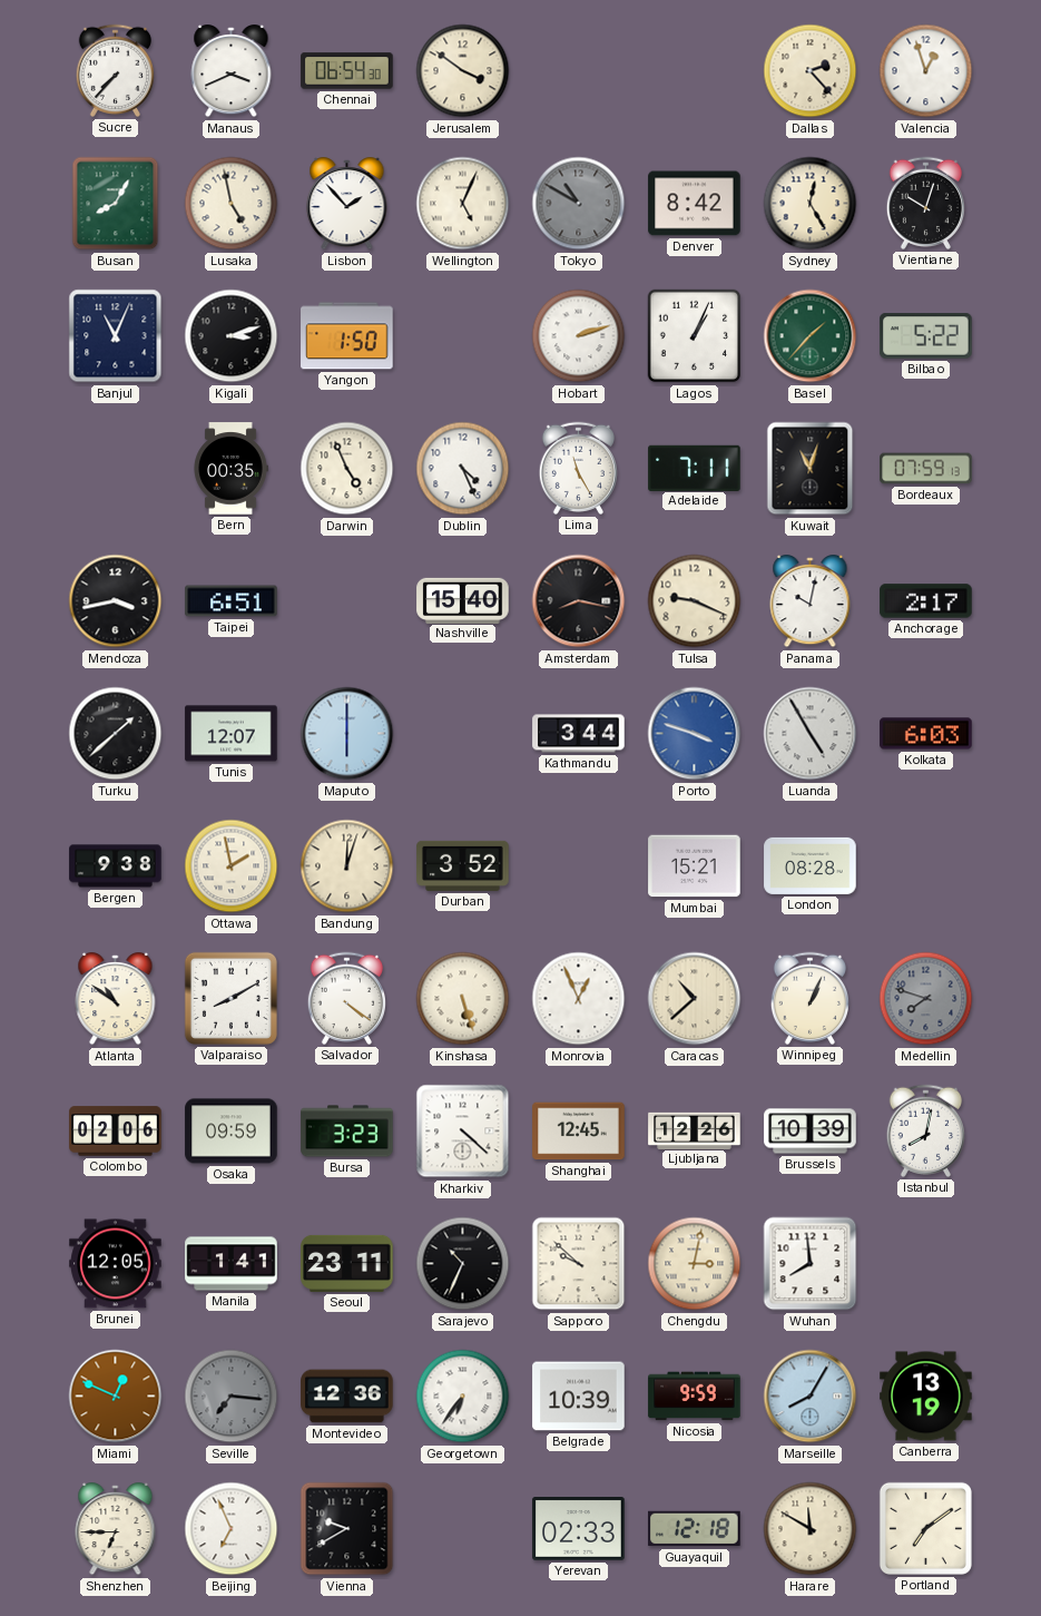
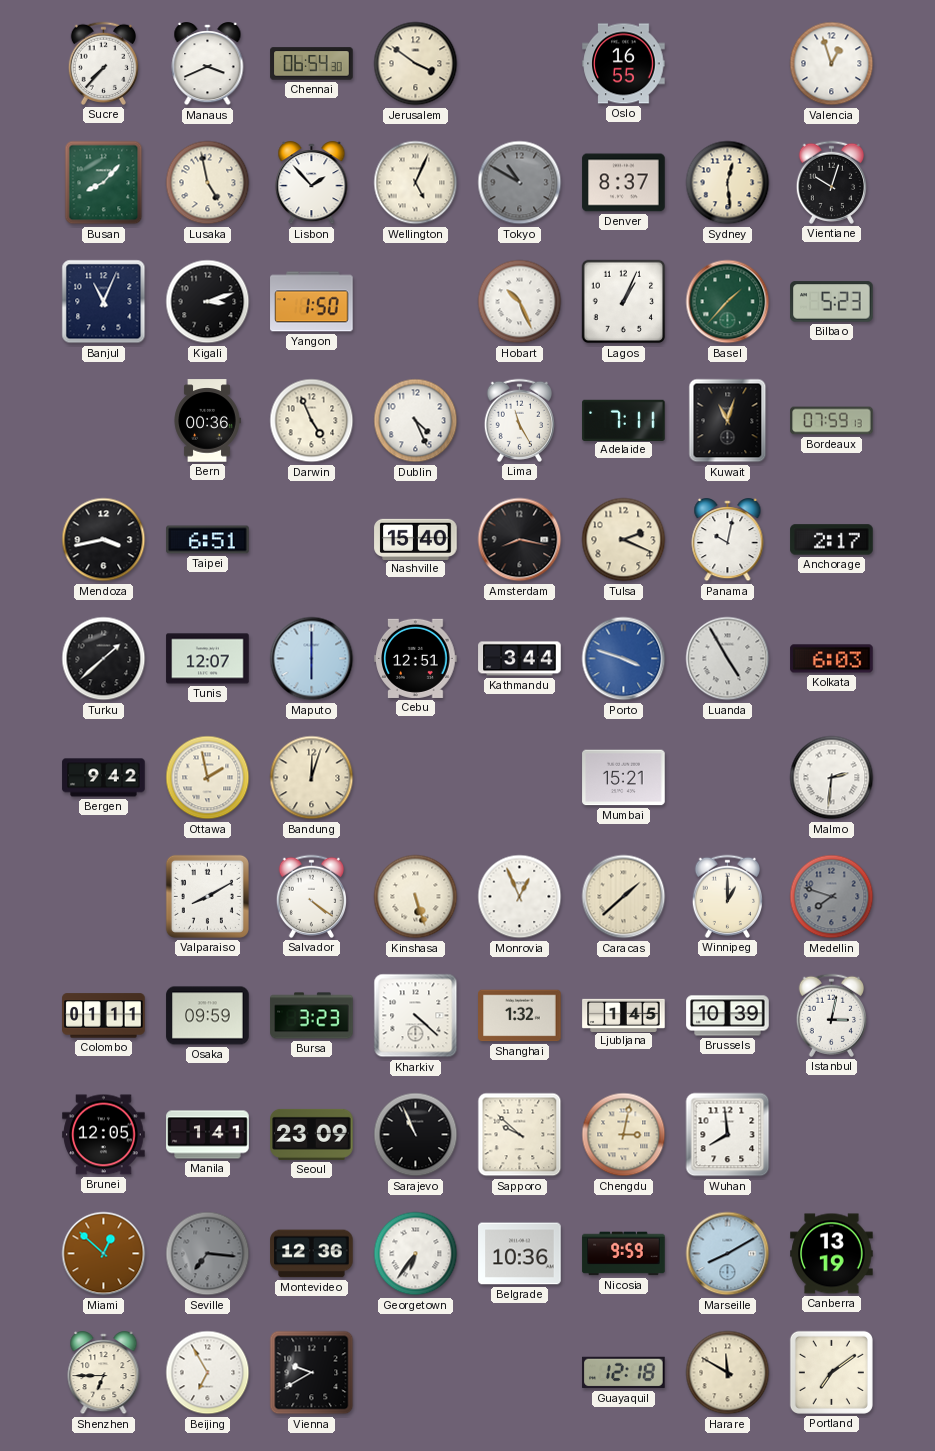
Oslo: none -> 16:55
Dallas: 2:23 -> none
Busan: 8:05 -> 8:07
Denver: 8:42 -> 8:37
Sydney: 12:25 -> 12:29
Hobart: 2:12 -> 10:26
Bilbao: 5:22 -> 5:23
Bern: 00:35 -> 00:36
Tulsa: 9:19 -> 2:19
Cebu: none -> 12:51
Bergen: 9:38 -> 9:42
Durban: 3:52 -> none
London: 08:28 -> none
Malmo: none -> 2:31
Atlanta: 10:51 -> none
Caracas: 10:38 -> 1:38
Winnipeg: 1:04 -> 1:00
Colombo: 02:06 -> 01:11
Shanghai: 12:45 -> 1:32
Ljubljana: 12:26 -> 1:45
Istanbul: 8:02 -> 3:02
Seoul: 23:11 -> 23:09
Sarajevo: 10:34 -> 10:56
Miami: 12:49 -> 12:52
Belgrade: 10:39 -> 10:36
Marseille: 8:05 -> 8:10
Beijing: 6:56 -> 6:55
Yerevan: 02:33 -> none
